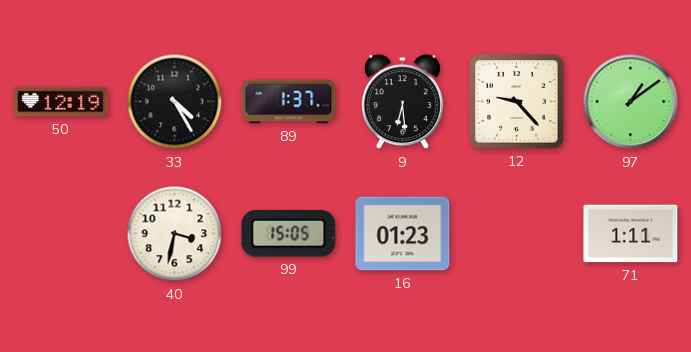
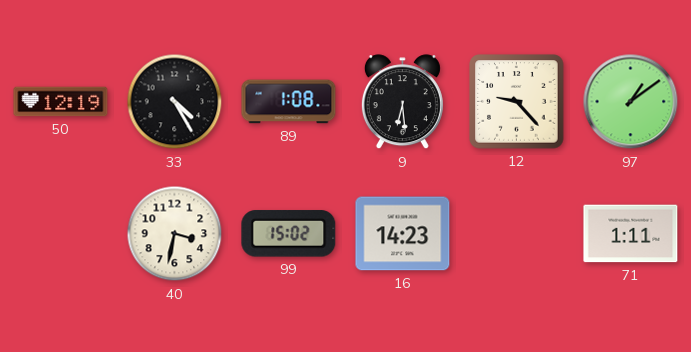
89: 1:37 -> 1:08
99: 15:05 -> 15:02
16: 01:23 -> 14:23
